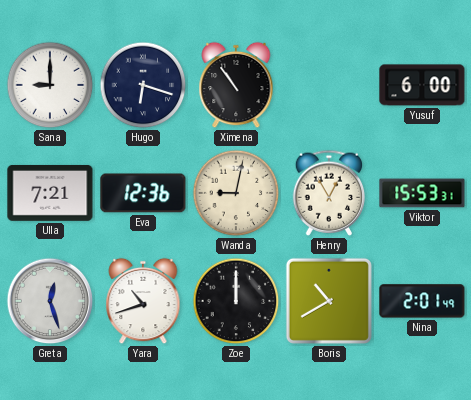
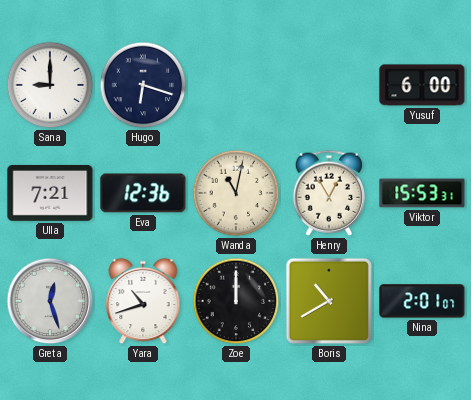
Ximena: 10:54 -> none
Wanda: 9:02 -> 11:02
Nina: 2:01:49 -> 2:01:07
